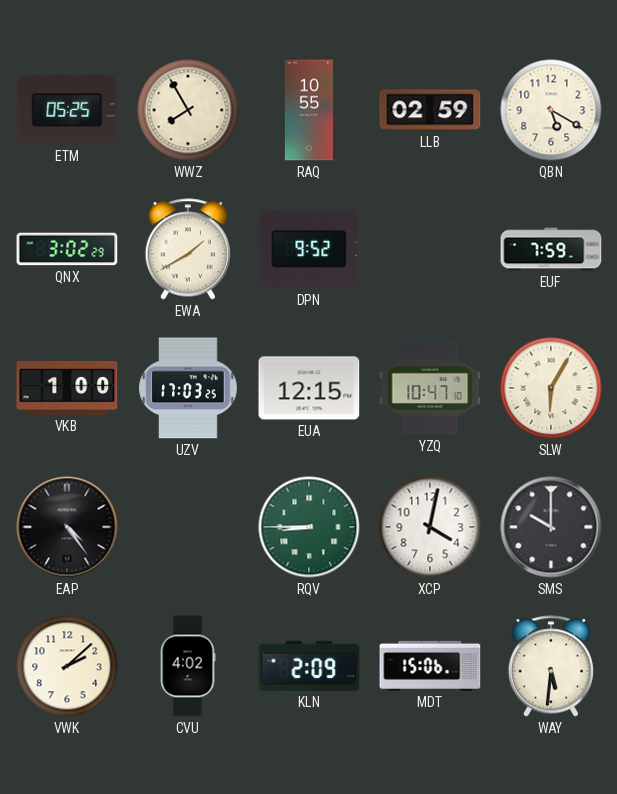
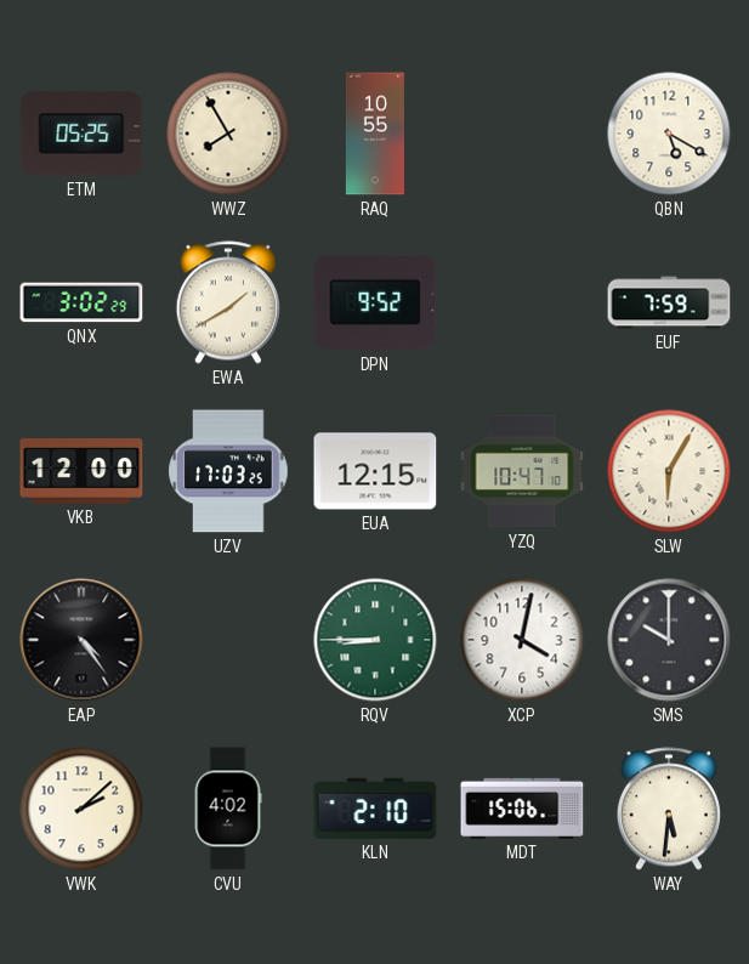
LLB: 02:59 -> none
VKB: 1:00 -> 12:00
KLN: 2:09 -> 2:10
